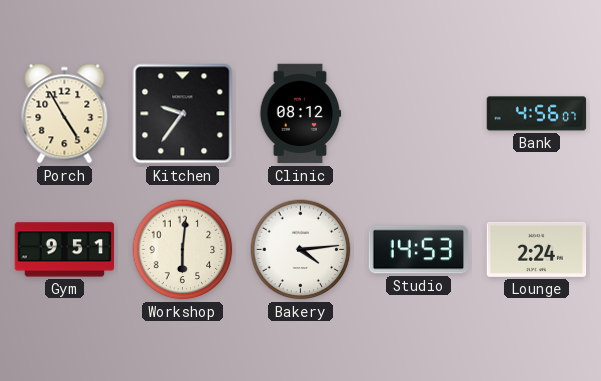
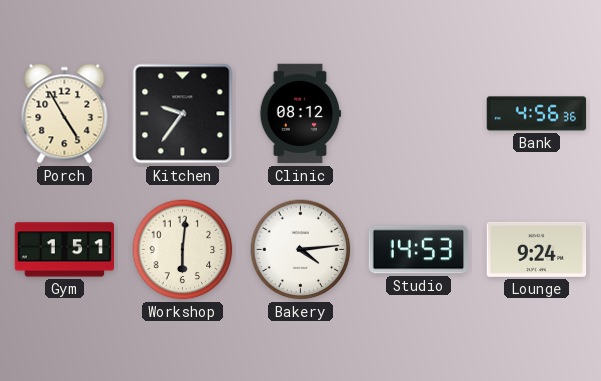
Bank: 4:56:07 -> 4:56:36
Gym: 9:51 -> 1:51
Lounge: 2:24 -> 9:24
